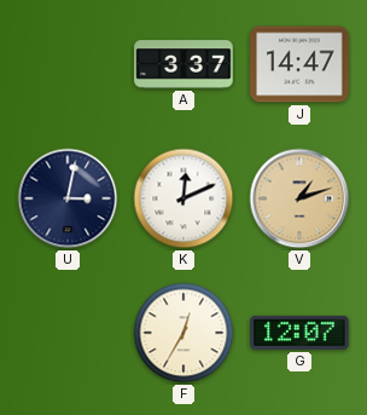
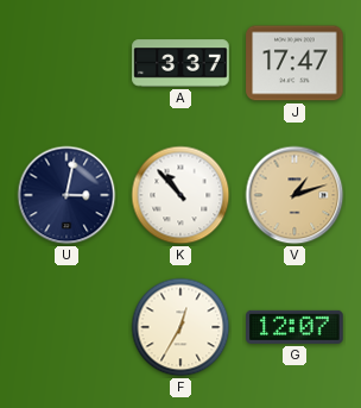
J: 14:47 -> 17:47
K: 12:11 -> 10:53
